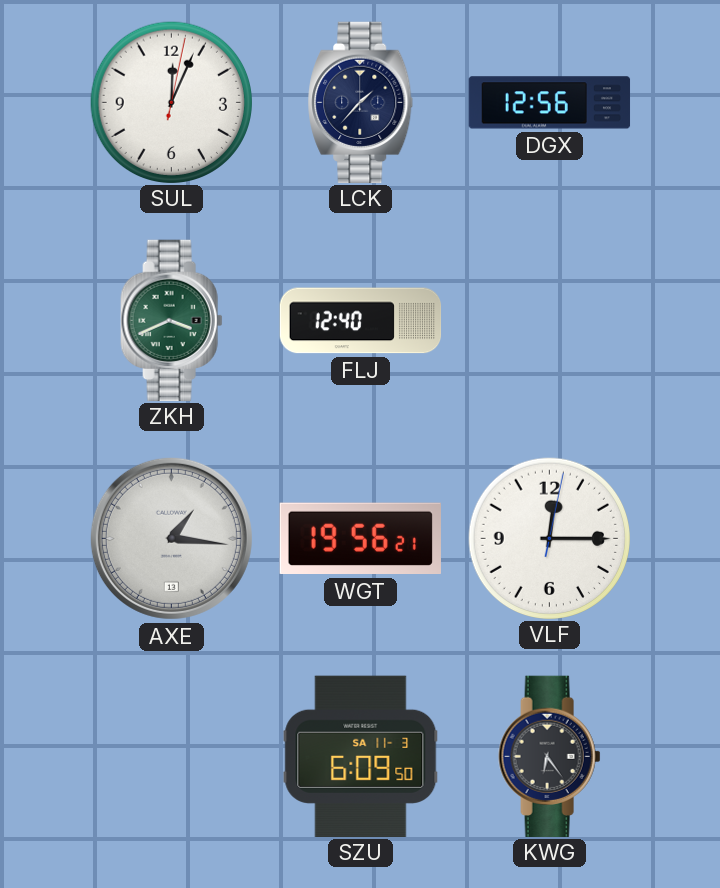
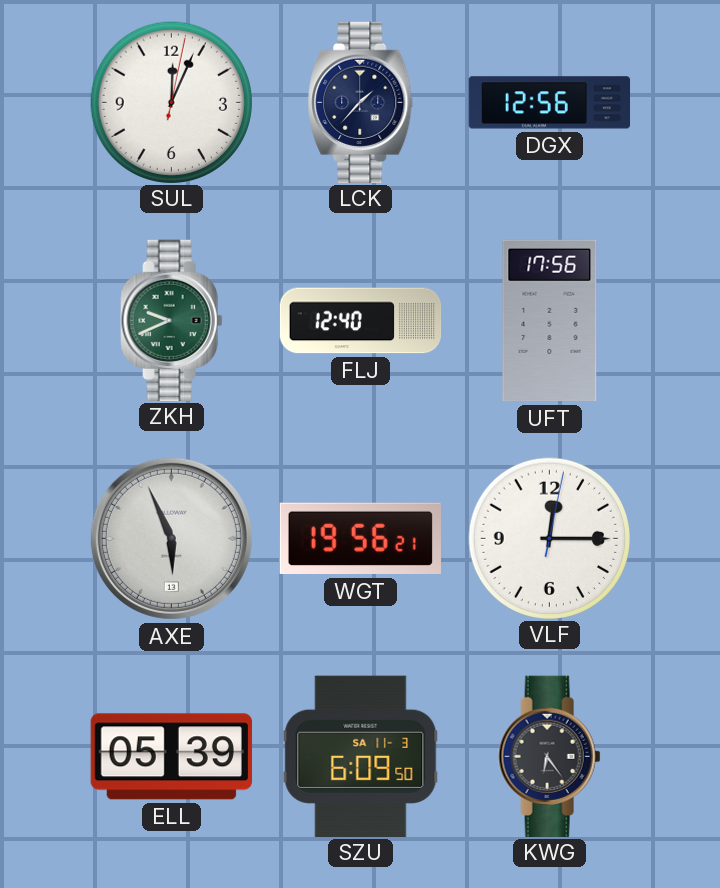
ZKH: 3:41 -> 9:41
UFT: none -> 17:56
AXE: 1:16 -> 5:56
ELL: none -> 05:39
